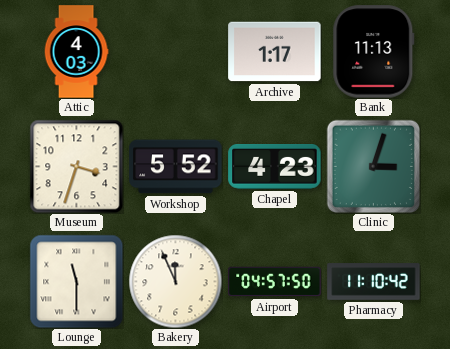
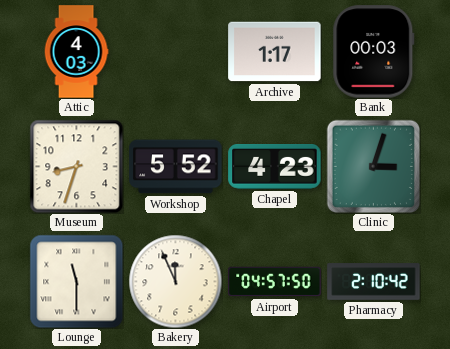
Bank: 11:13 -> 00:03
Museum: 3:33 -> 8:33
Pharmacy: 11:10 -> 2:10
